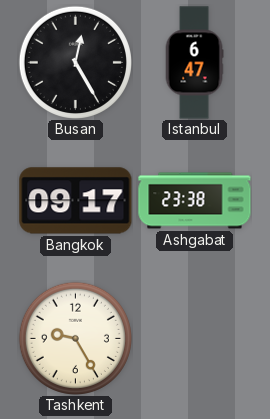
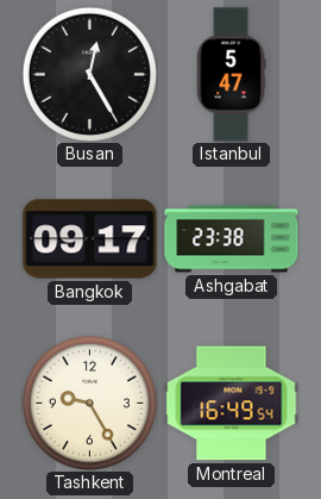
Istanbul: 6:47 -> 5:47
Montreal: none -> 16:49
